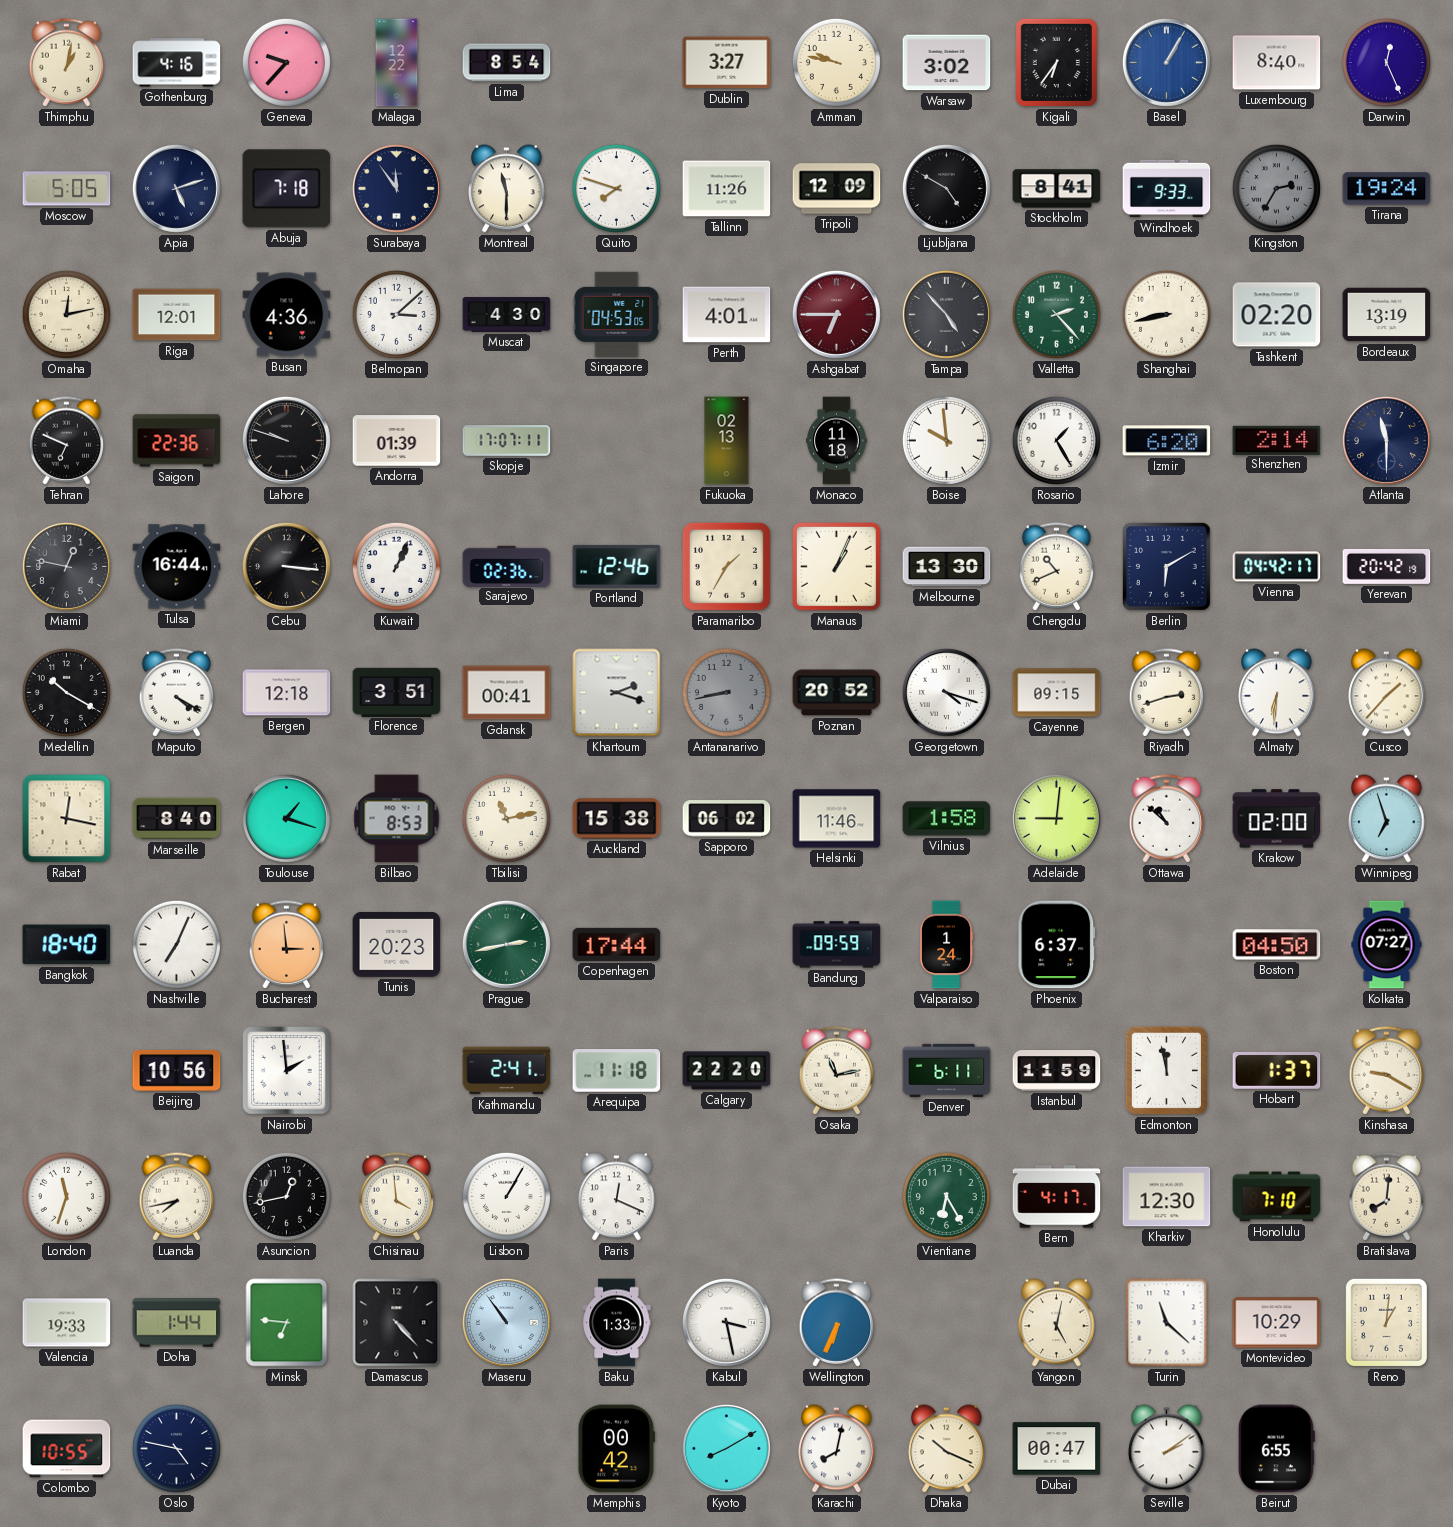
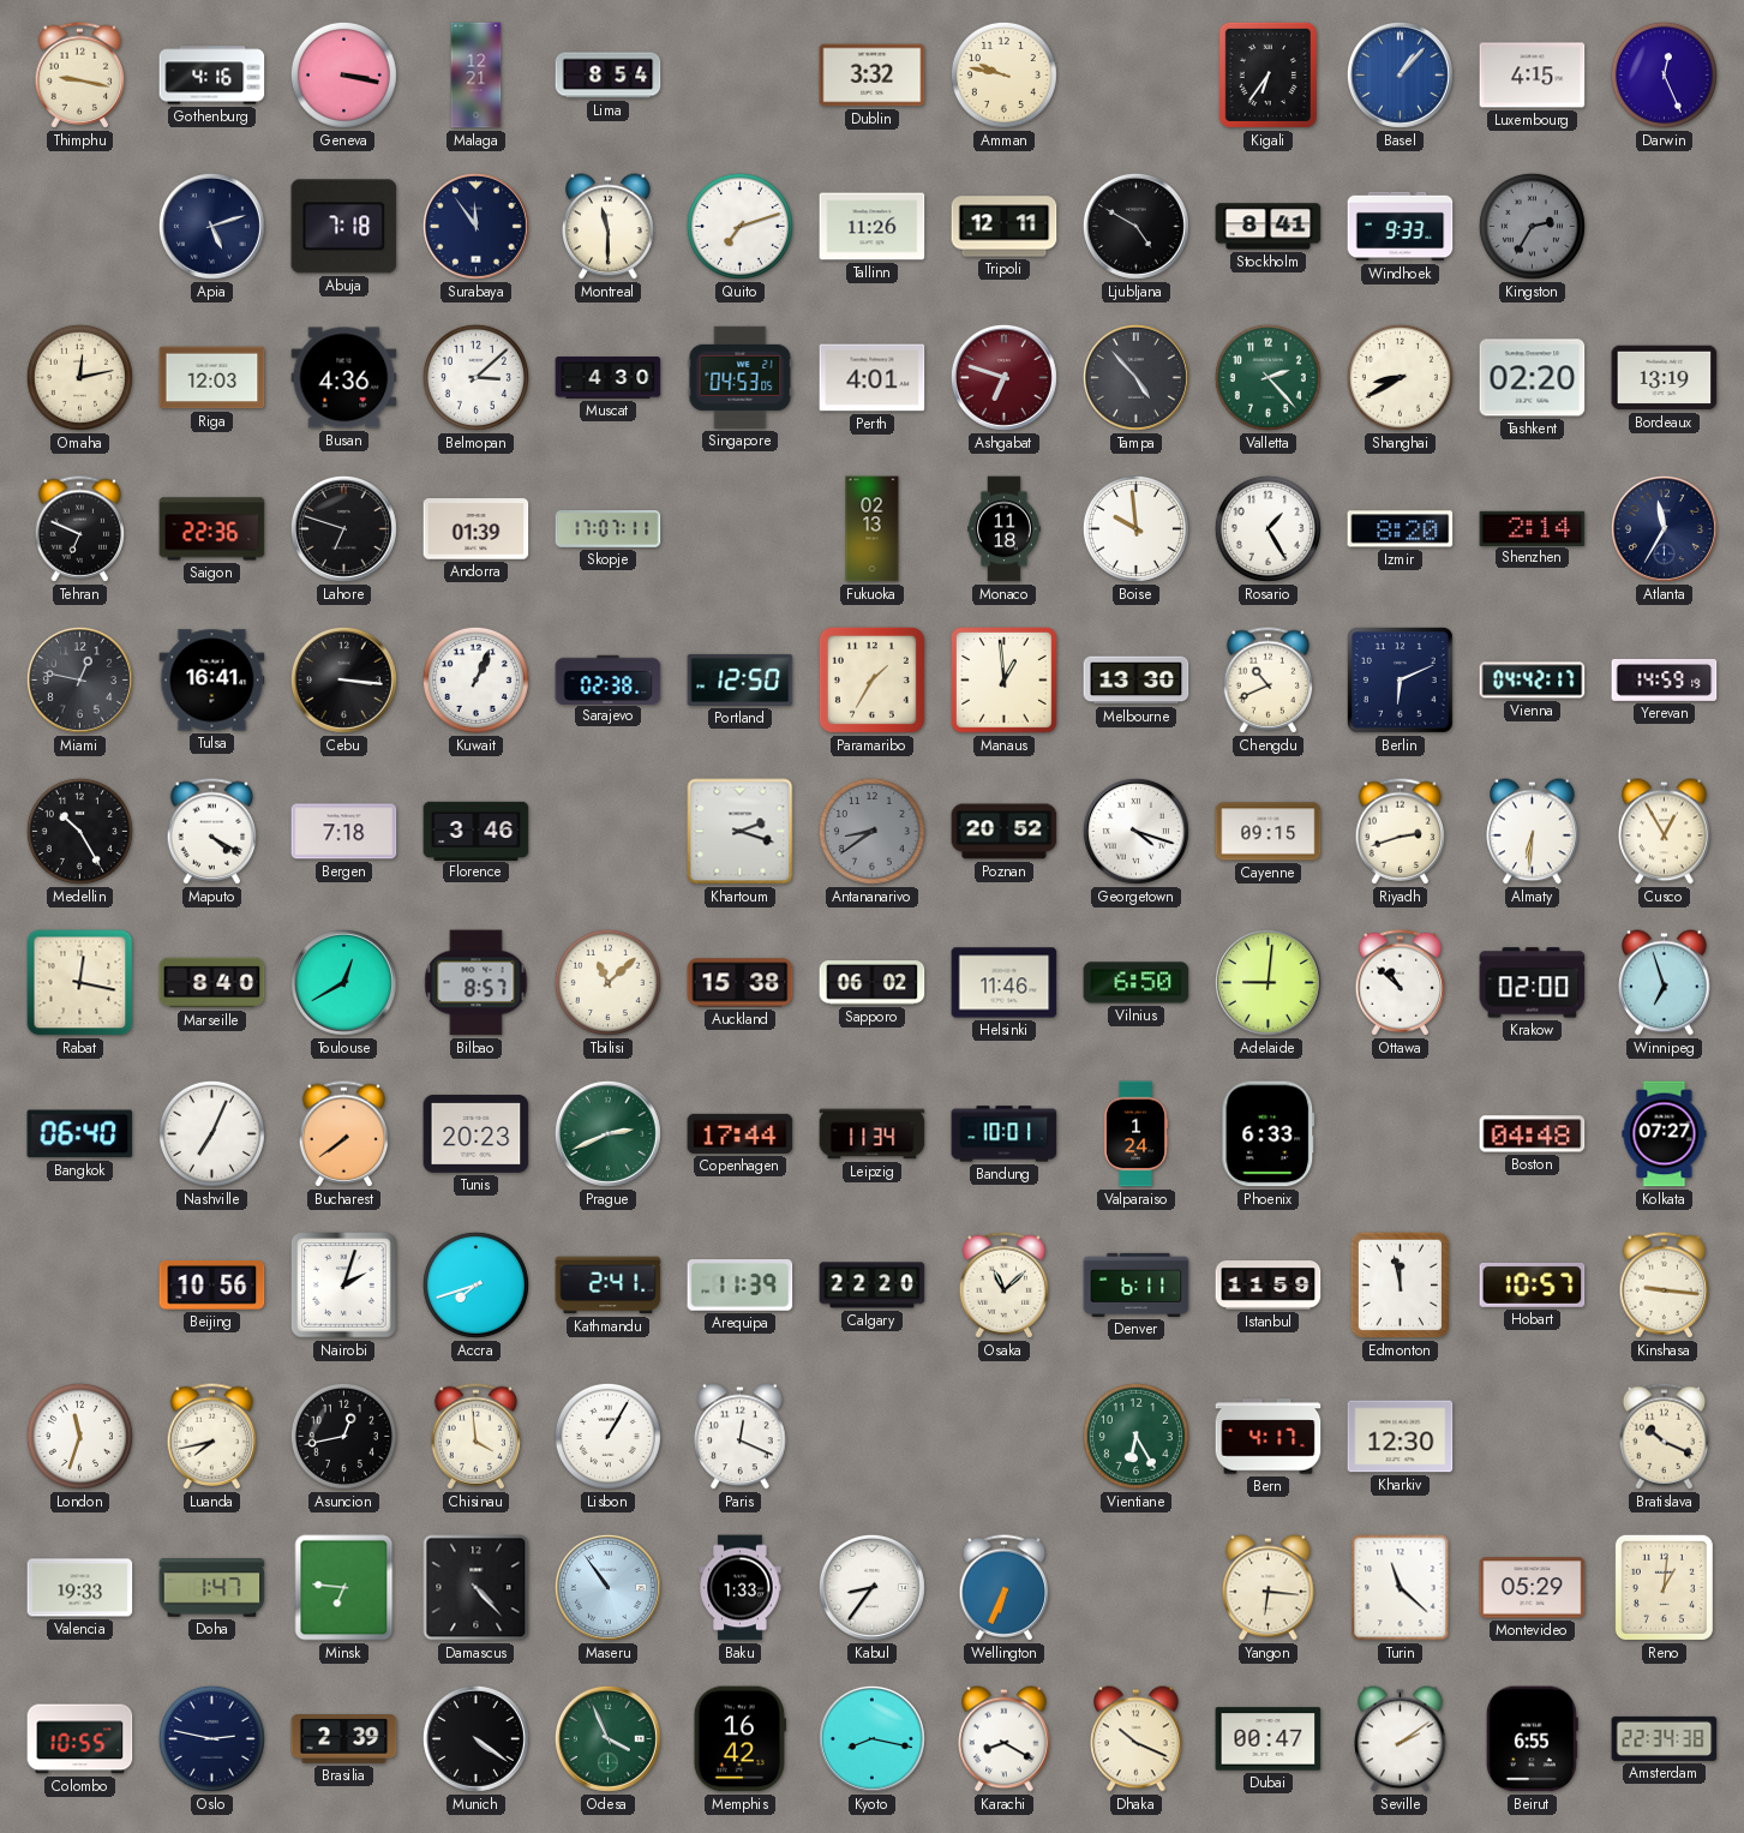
Thimphu: 1:02 -> 9:17
Geneva: 9:37 -> 3:17
Malaga: 12:22 -> 12:21
Dublin: 3:27 -> 3:32
Warsaw: 3:02 -> none
Basel: 1:05 -> 1:07
Luxembourg: 8:40 -> 4:15
Moscow: 5:05 -> none
Quito: 7:48 -> 7:12
Tripoli: 12:09 -> 12:11
Tirana: 19:24 -> none
Riga: 12:01 -> 12:03
Ashgabat: 6:45 -> 6:48
Shanghai: 8:43 -> 8:40
Lahore: 9:48 -> 6:48
Izmir: 6:20 -> 8:20
Atlanta: 11:30 -> 11:35
Tulsa: 16:44 -> 16:41
Sarajevo: 02:36 -> 02:38
Portland: 12:46 -> 12:50
Manaus: 1:04 -> 12:59
Berlin: 6:10 -> 6:11
Yerevan: 20:42 -> 14:59
Medellin: 10:20 -> 10:25
Bergen: 12:18 -> 7:18
Florence: 3:51 -> 3:46
Gdansk: 00:41 -> none
Antananarivo: 8:43 -> 8:39
Cusco: 1:37 -> 12:55
Toulouse: 1:18 -> 12:40
Bilbao: 8:53 -> 8:57
Tbilisi: 11:13 -> 11:08
Vilnius: 1:58 -> 6:50
Bangkok: 18:40 -> 06:40
Bucharest: 2:59 -> 7:39
Prague: 2:43 -> 2:41
Leipzig: none -> 11:34
Bandung: 09:59 -> 10:01
Phoenix: 6:37 -> 6:33
Boston: 04:50 -> 04:48
Nairobi: 1:59 -> 2:03
Accra: none -> 7:42
Arequipa: 11:18 -> 11:39
Osaka: 11:13 -> 11:08
Hobart: 1:37 -> 10:57
Kinshasa: 9:20 -> 9:16
Honolulu: 7:10 -> none
Bratislava: 8:01 -> 10:19
Doha: 1:44 -> 1:47
Kabul: 3:28 -> 8:36
Yangon: 5:02 -> 6:16
Montevideo: 10:29 -> 05:29
Oslo: 4:47 -> 2:47
Brasilia: none -> 2:39
Munich: none -> 4:21
Odesa: none -> 3:56
Memphis: 00:42 -> 16:42
Kyoto: 8:10 -> 8:17
Karachi: 8:02 -> 8:20
Amsterdam: none -> 22:34
